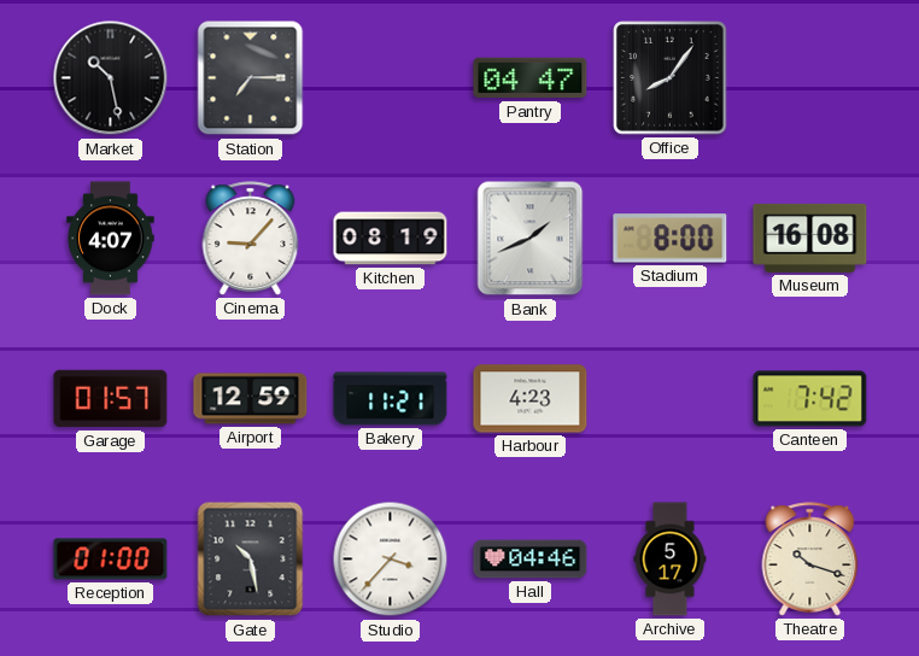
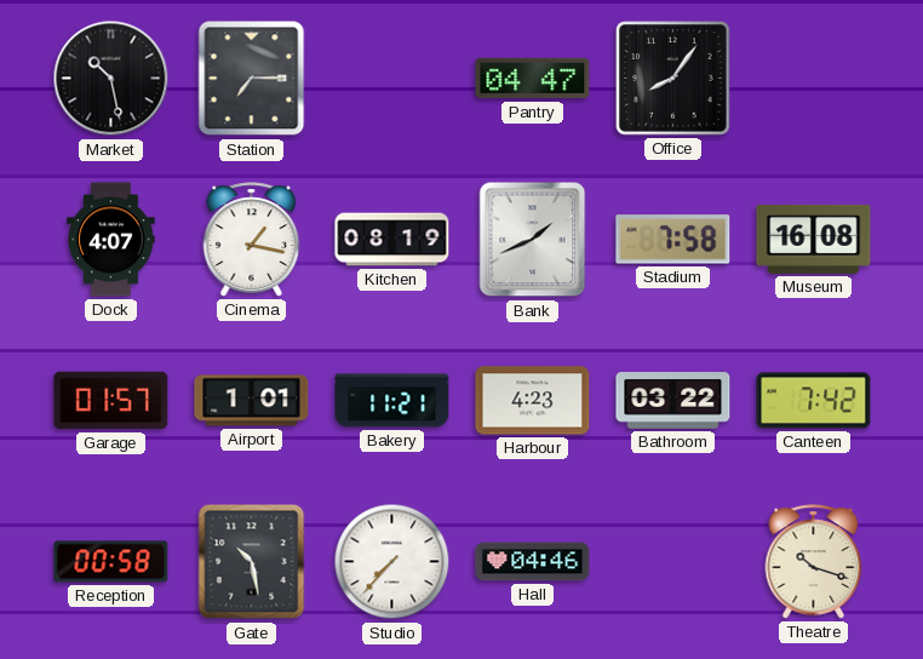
Cinema: 9:07 -> 1:17
Stadium: 8:00 -> 7:58
Airport: 12:59 -> 1:01
Bathroom: none -> 03:22
Reception: 01:00 -> 00:58
Studio: 3:37 -> 7:37
Archive: 5:17 -> none
